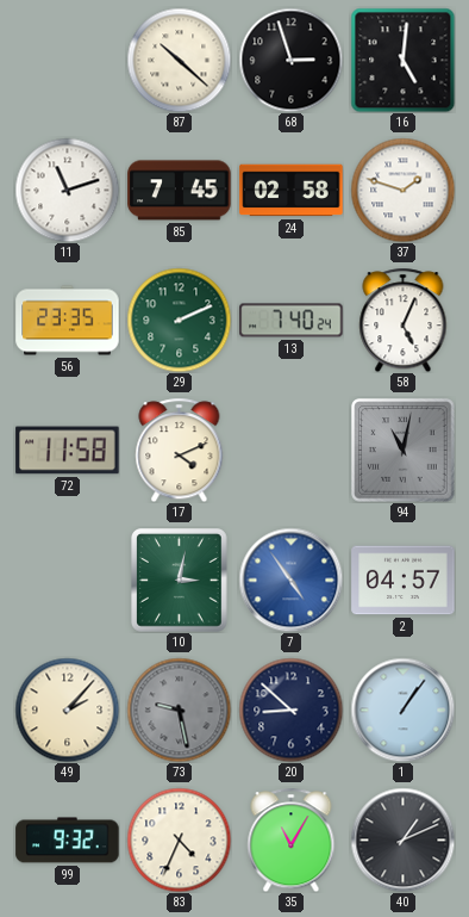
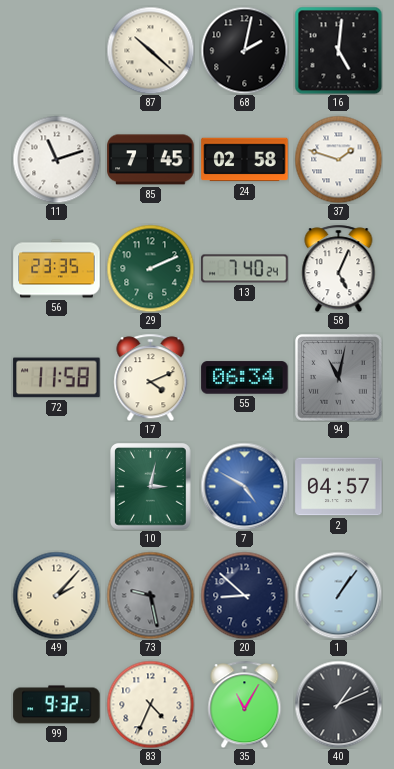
68: 2:57 -> 2:02
55: none -> 06:34
7: 4:54 -> 4:50
